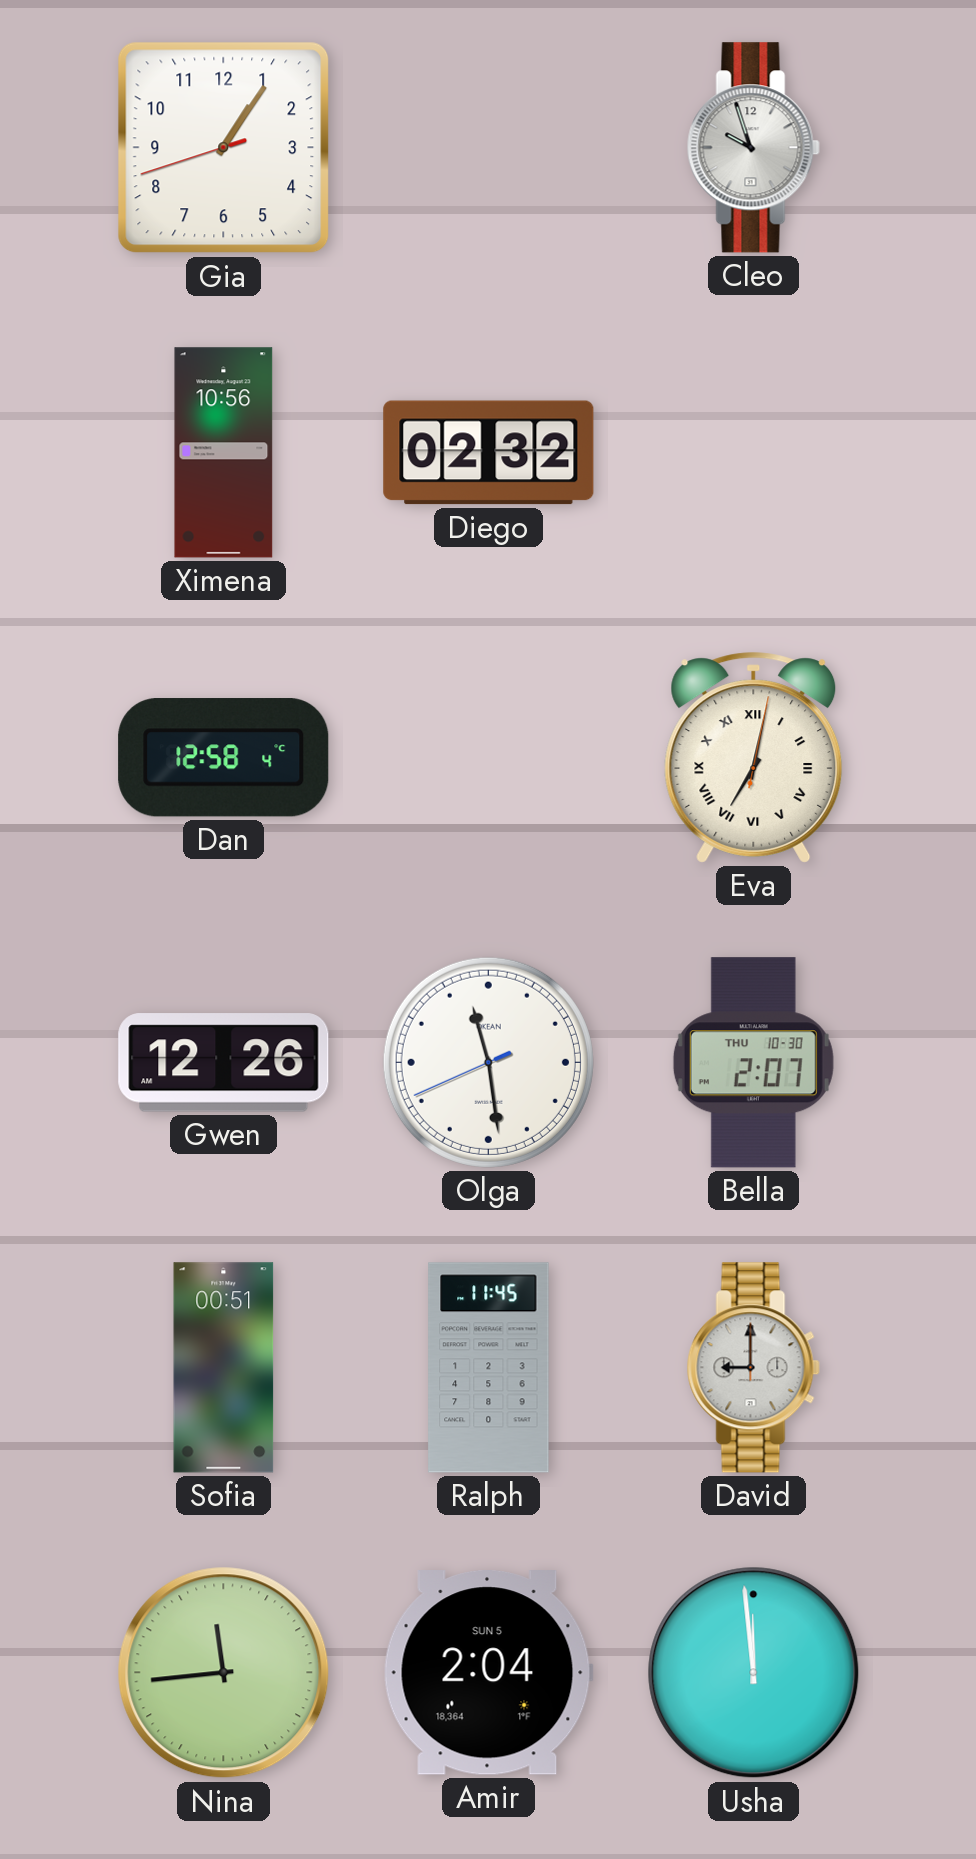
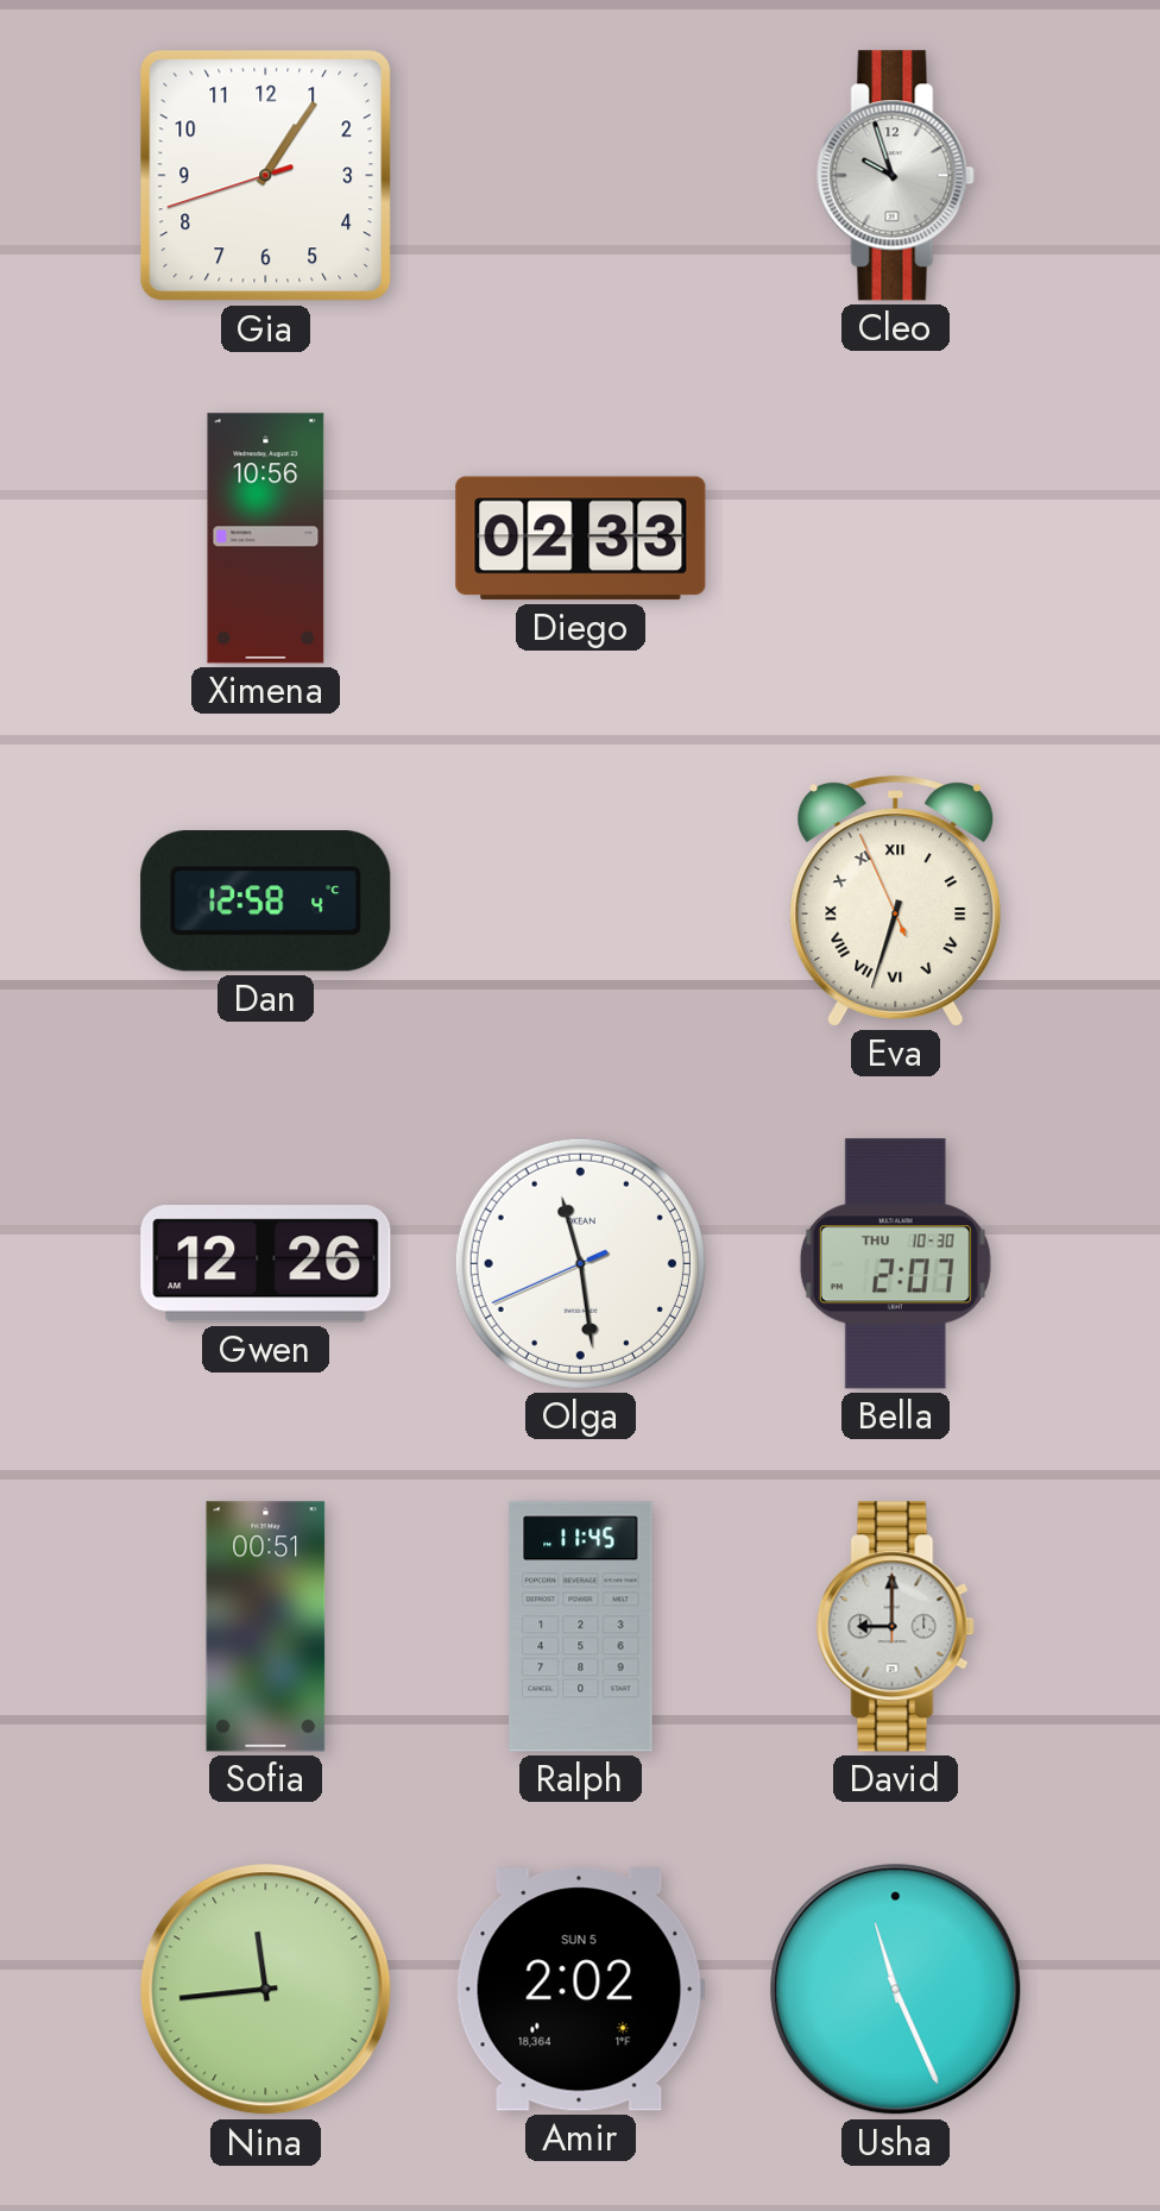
Diego: 02:32 -> 02:33
Eva: 7:02 -> 6:32
Amir: 2:04 -> 2:02
Usha: 11:59 -> 11:26
